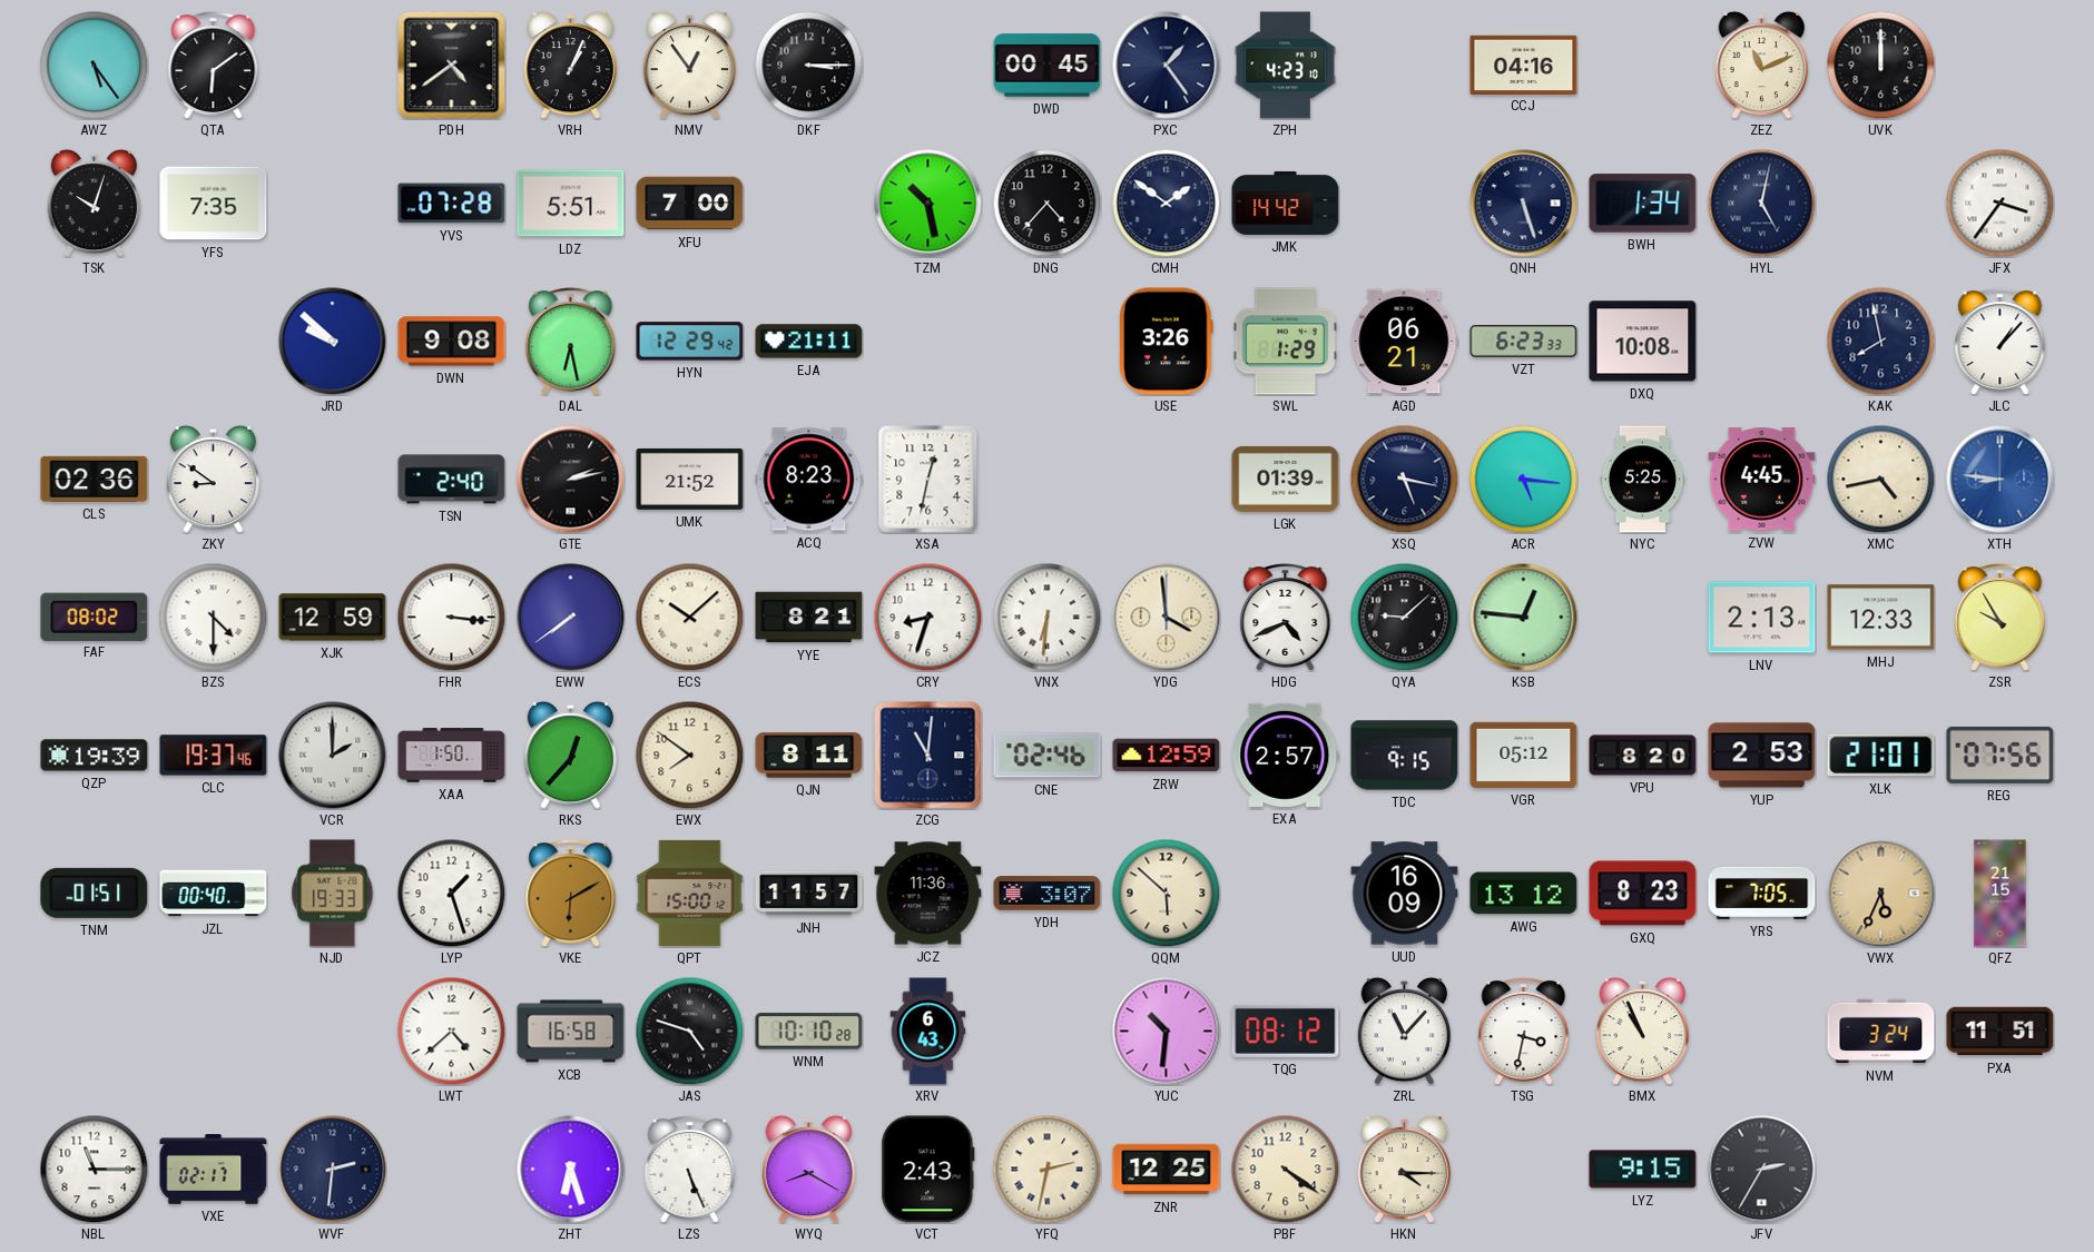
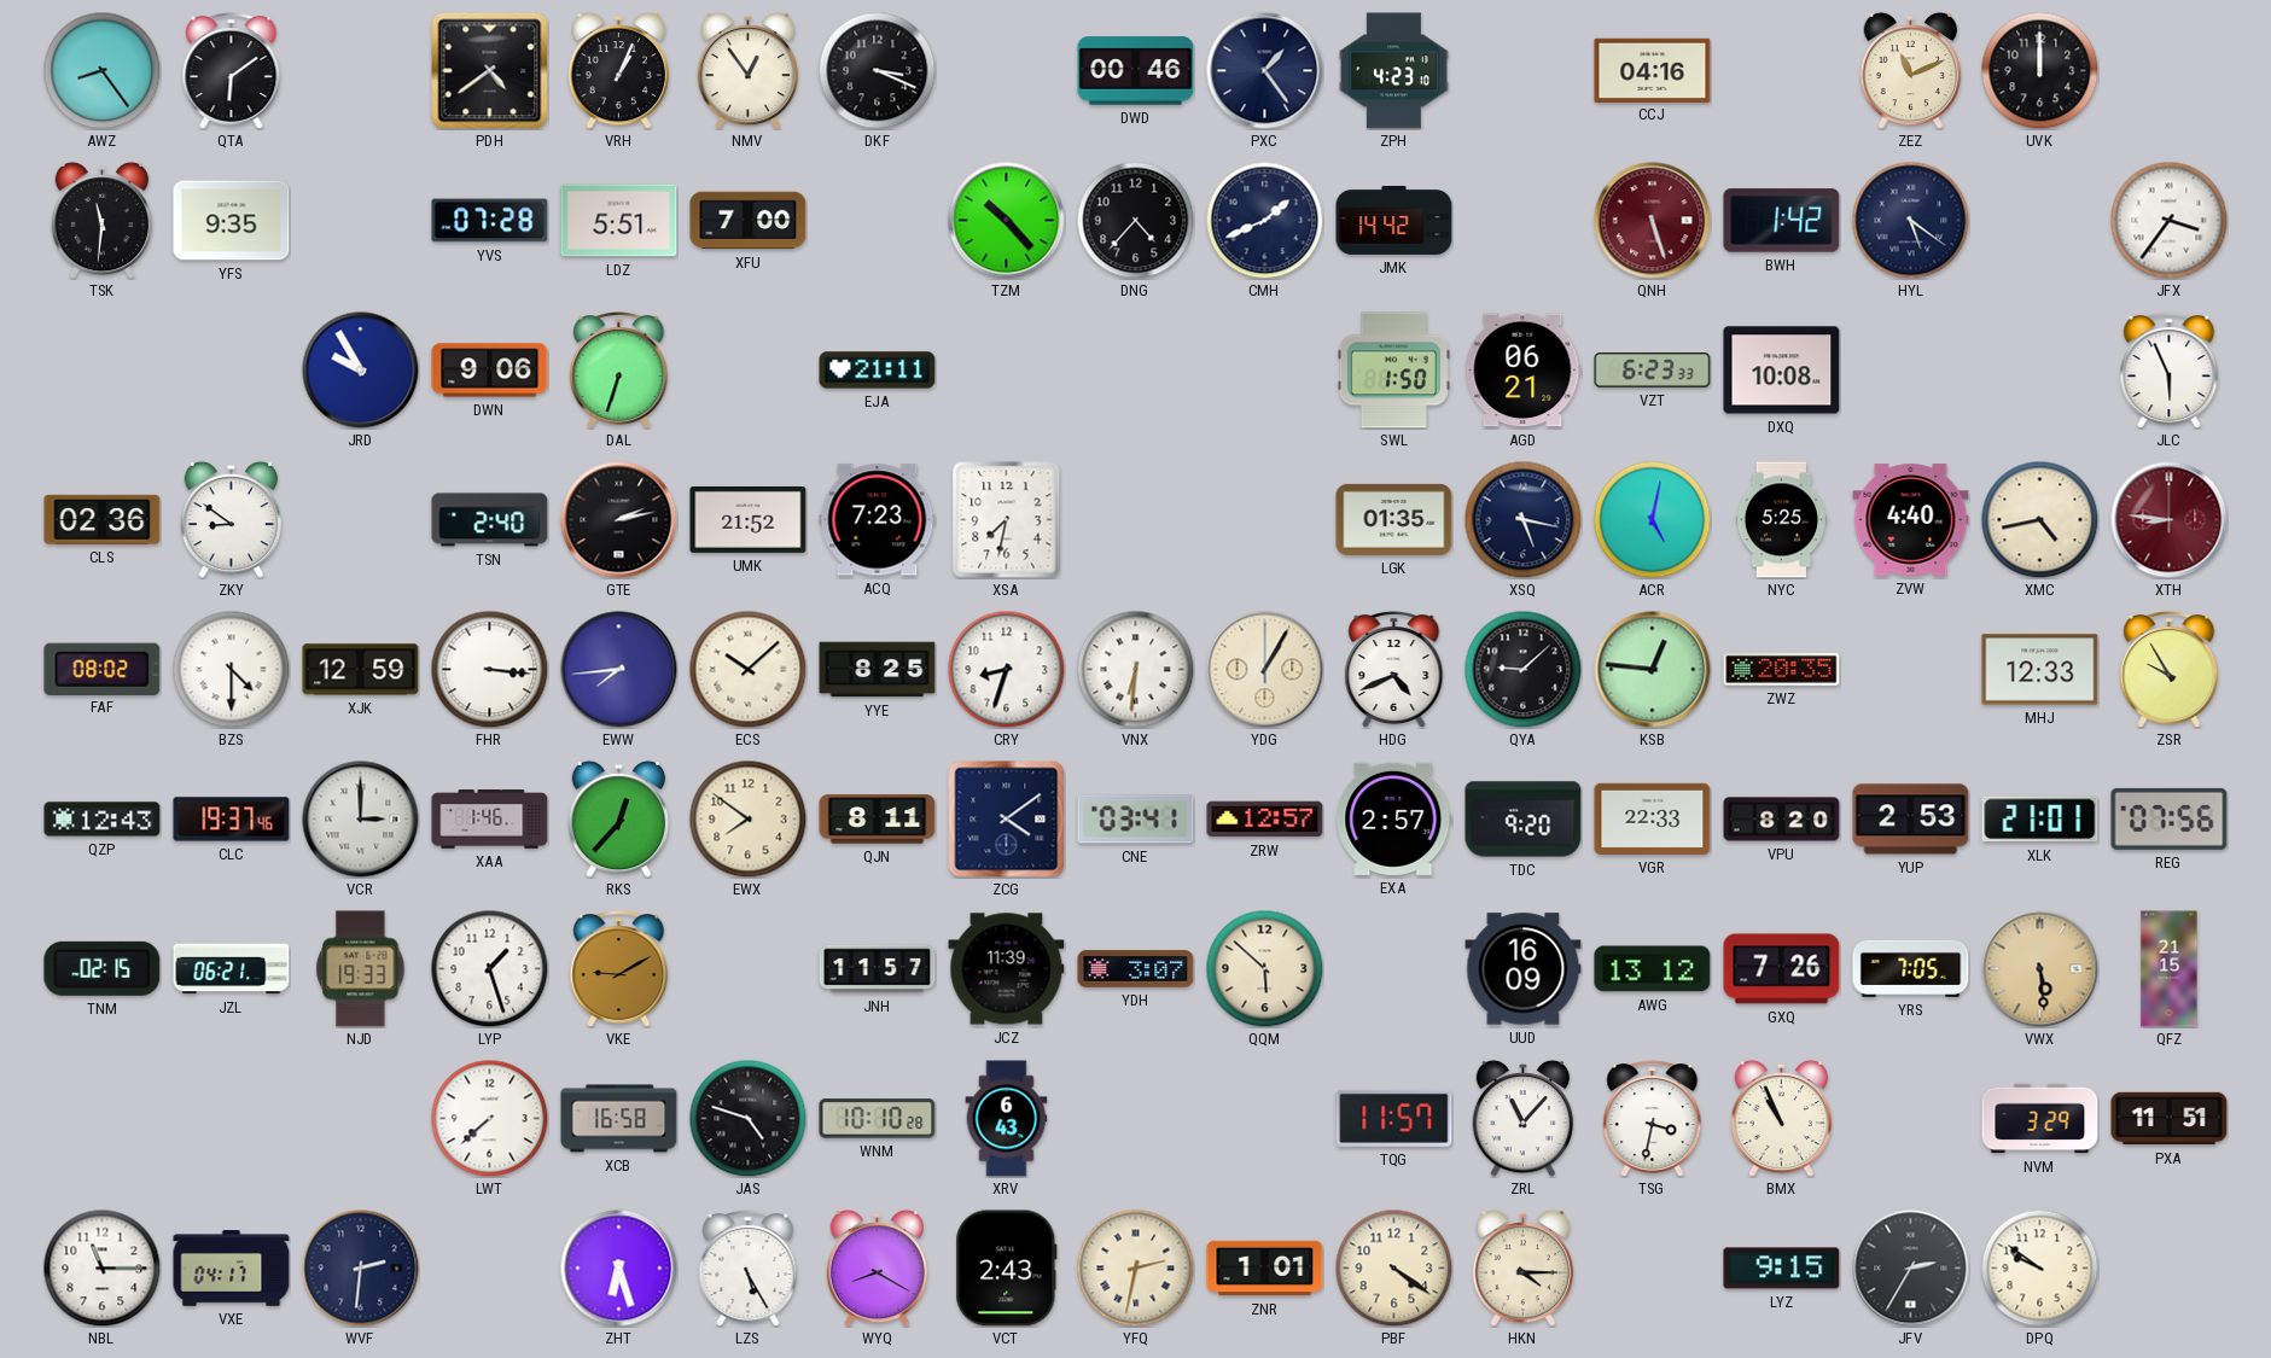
AWZ: 5:24 -> 8:24
DKF: 3:15 -> 3:19
DWD: 00:45 -> 00:46
TSK: 10:03 -> 11:31
YFS: 7:35 -> 9:35
TZM: 10:28 -> 10:23
CMH: 1:51 -> 1:41
QNH dial: navy -> burgundy
BWH: 1:34 -> 1:42
HYL: 5:02 -> 5:21
JRD: 9:52 -> 9:55
DWN: 9:08 -> 9:06
DAL: 6:28 -> 6:33
HYN: 12:29 -> none
USE: 3:26 -> none
SWL: 1:29 -> 1:50
KAK: 7:58 -> none
JLC: 1:07 -> 5:56
ACQ: 8:23 -> 7:23
XSA: 12:32 -> 7:32
LGK: 01:39 -> 01:35
ACR: 5:16 -> 5:02
ZVW: 4:45 -> 4:40
XTH dial: blue -> burgundy
EWW: 7:39 -> 7:44
YYE: 8:21 -> 8:25
YDG: 3:59 -> 1:05
ZWZ: none -> 20:35
LNV: 2:13 -> none
QZP: 19:39 -> 12:43
VCR: 2:00 -> 3:00
XAA: 1:50 -> 1:46
ZCG: 11:01 -> 4:09
CNE: 02:46 -> 03:41
ZRW: 12:59 -> 12:57
TDC: 9:15 -> 9:20
VGR: 05:12 -> 22:33
TNM: 01:51 -> 02:15
JZL: 00:40 -> 06:21
VKE: 6:10 -> 9:10
QPT: 15:00 -> none
JCZ: 11:36 -> 11:39
GXQ: 8:23 -> 7:26
VWX: 5:34 -> 5:29
LWT: 4:38 -> 7:38
YUC: 10:31 -> none
TQG: 08:12 -> 11:57
NVM: 3:24 -> 3:29
VXE: 02:17 -> 04:17
LZS: 5:26 -> 5:25
ZNR: 12:25 -> 1:01
DPQ: none -> 9:51
